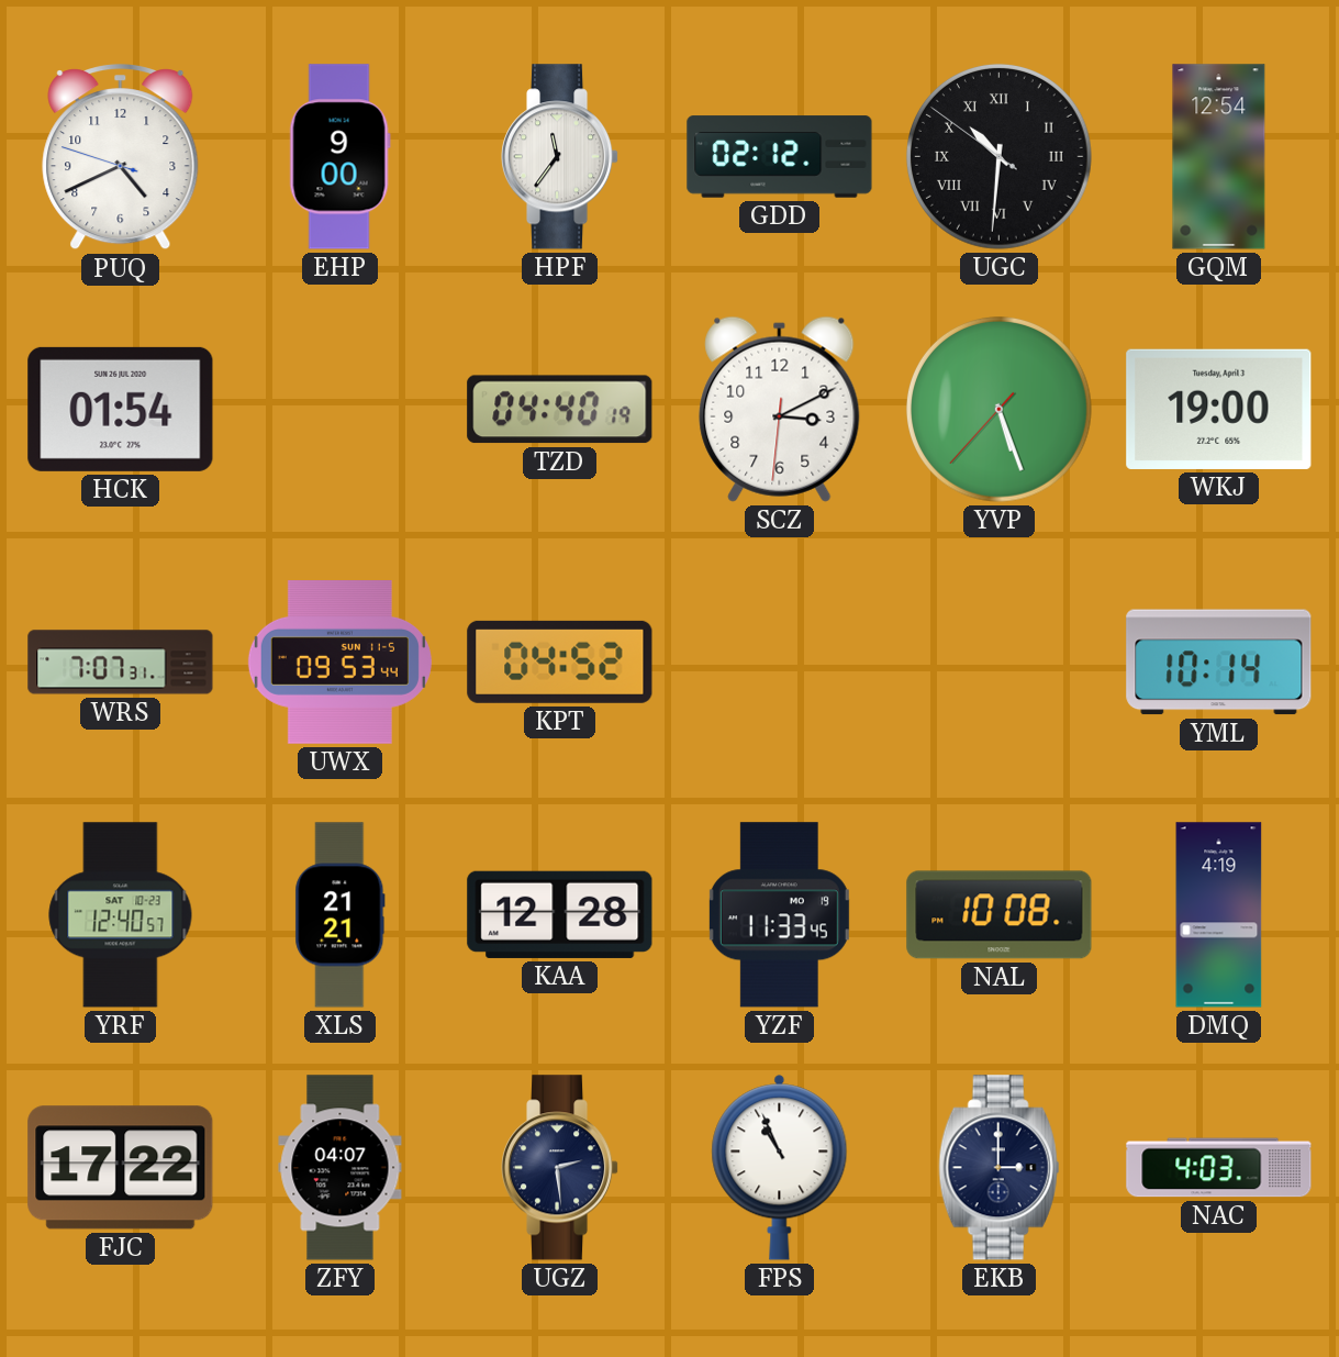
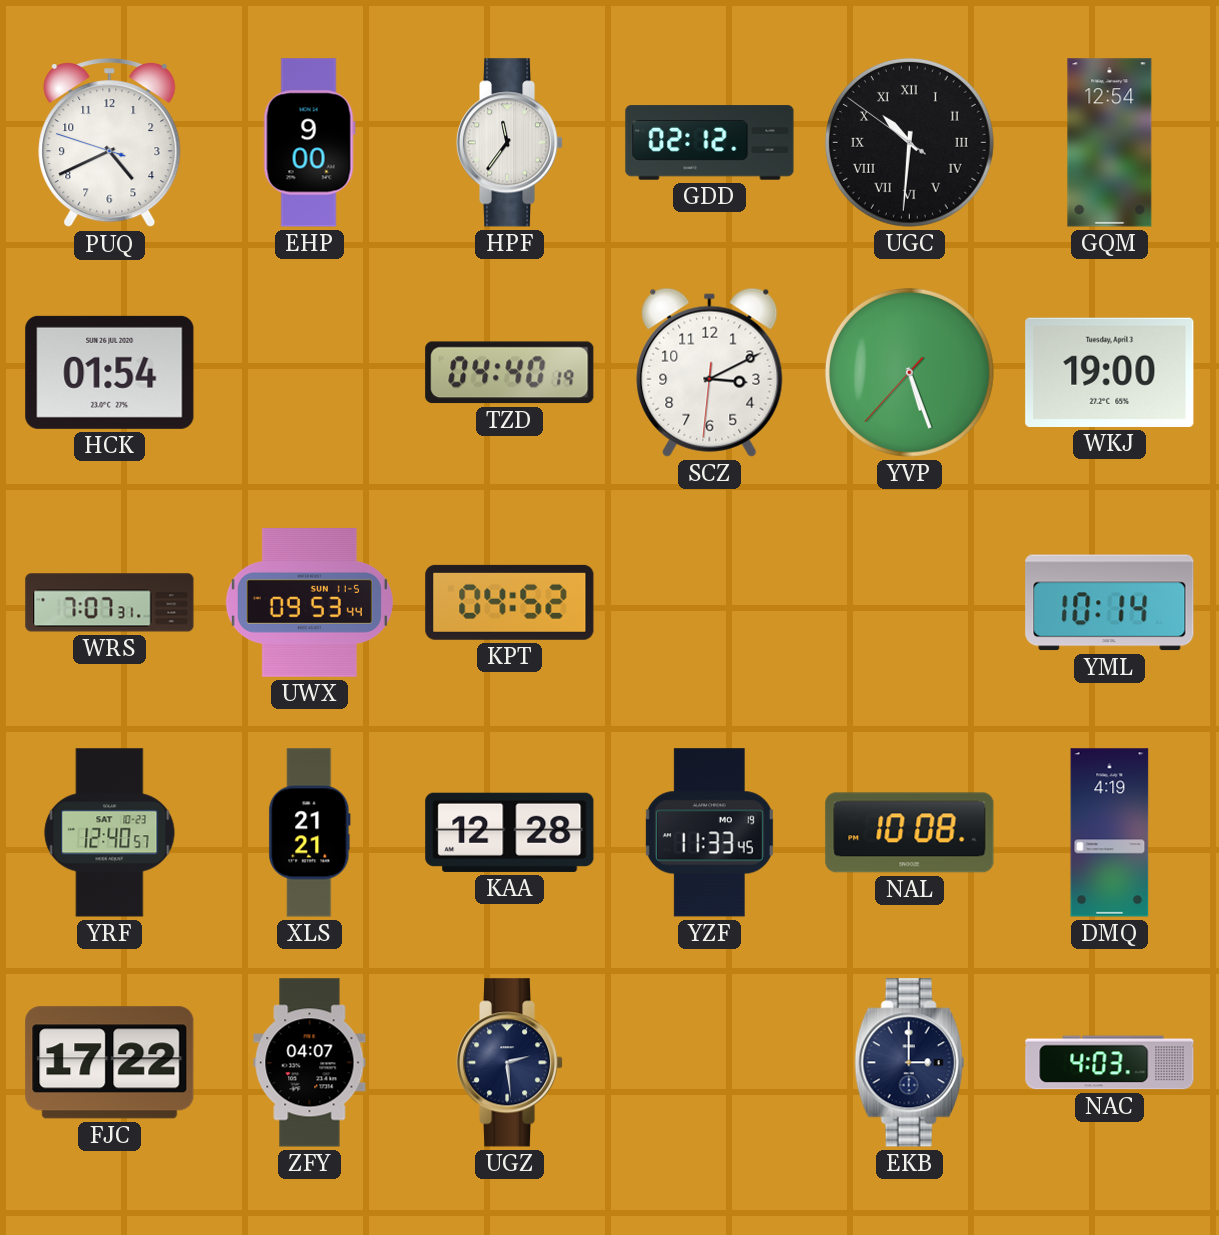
FPS: 10:56 -> none
